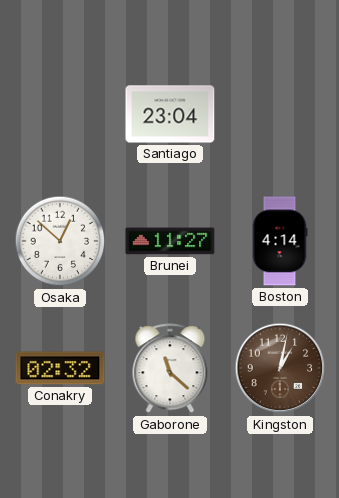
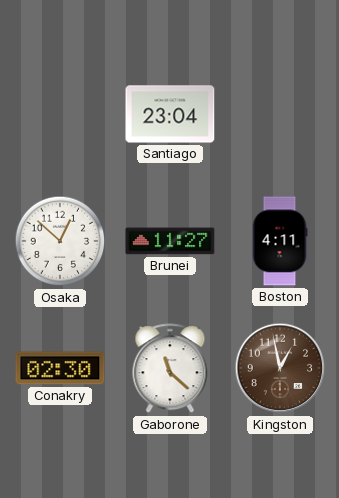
Boston: 4:14 -> 4:11
Conakry: 02:32 -> 02:30
Kingston: 1:02 -> 12:58
